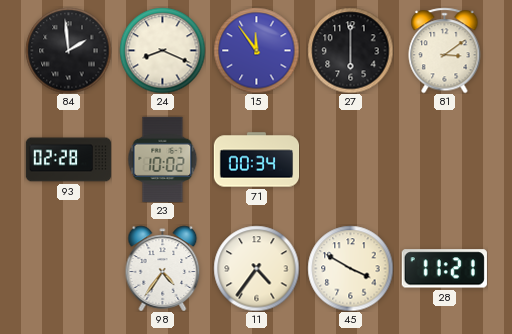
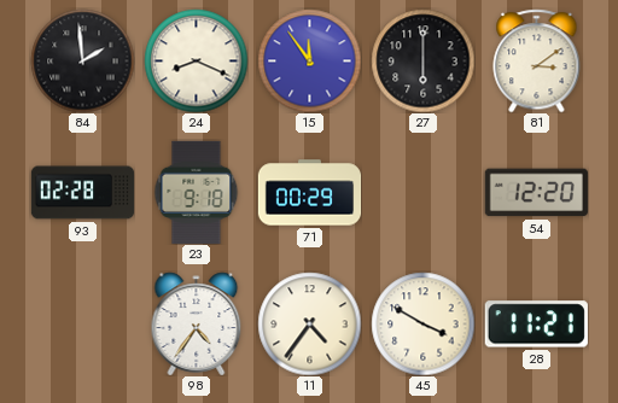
23: 10:02 -> 9:18
71: 00:34 -> 00:29
54: none -> 12:20
